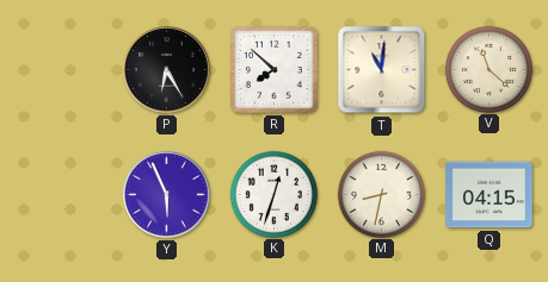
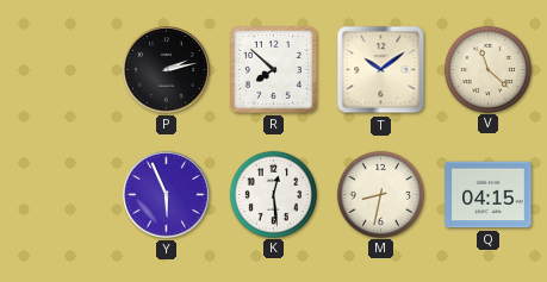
P: 6:25 -> 2:13
T: 11:01 -> 10:09
K: 12:33 -> 12:29
